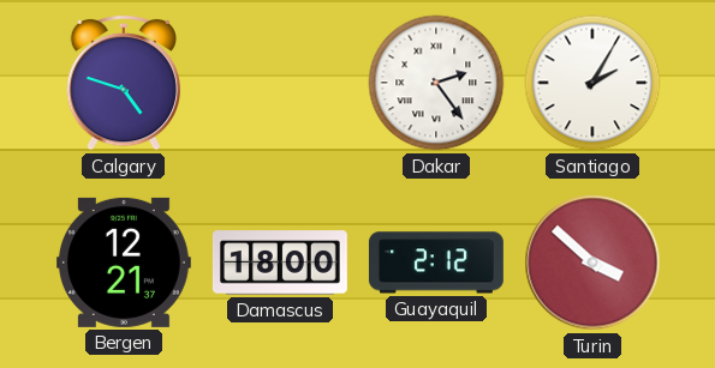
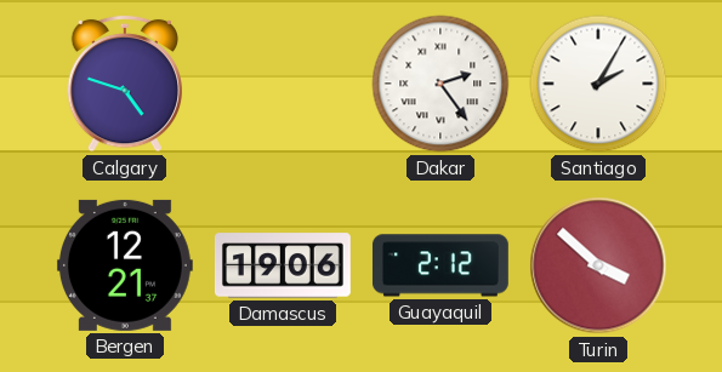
Damascus: 18:00 -> 19:06
